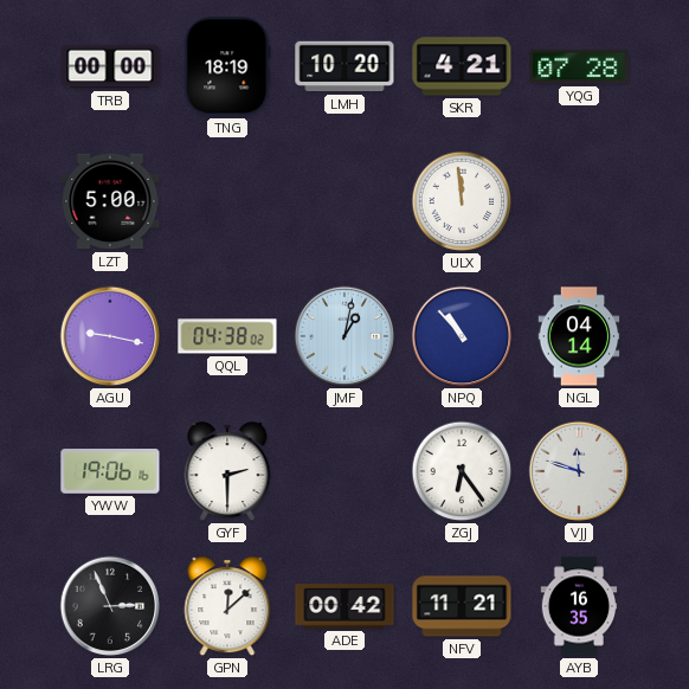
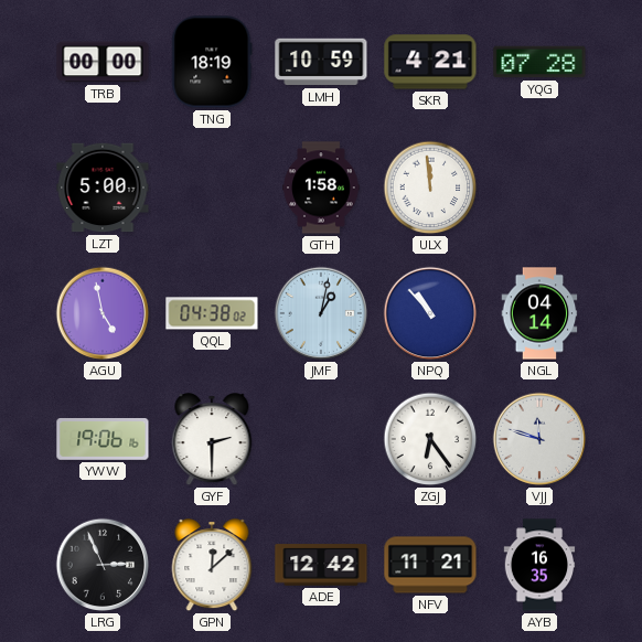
LMH: 10:20 -> 10:59
GTH: none -> 1:58
AGU: 9:17 -> 4:58
ADE: 00:42 -> 12:42
